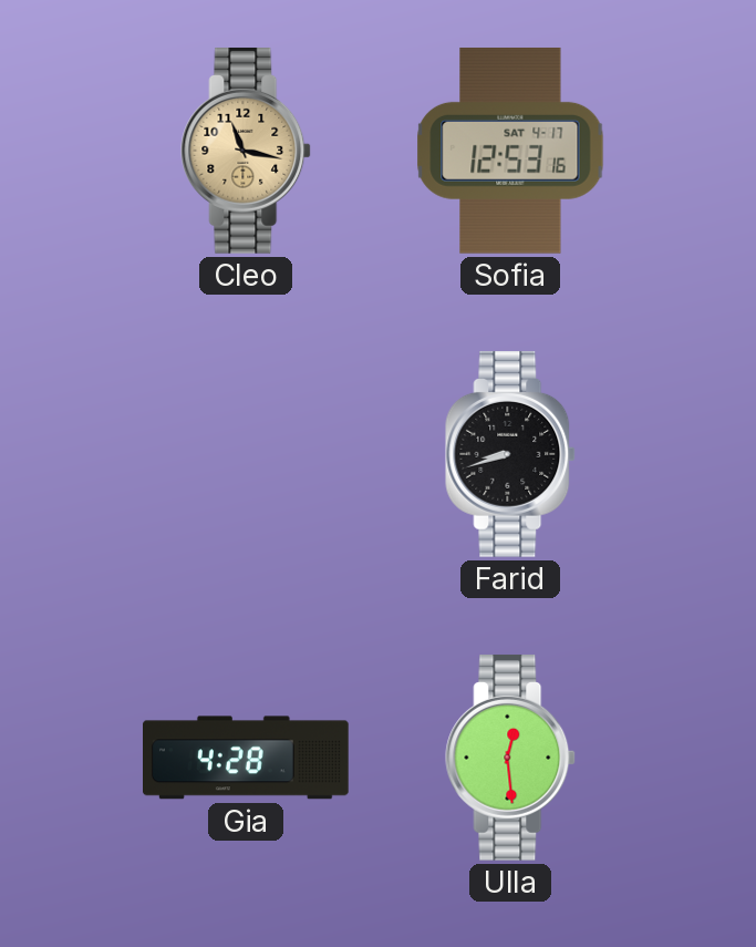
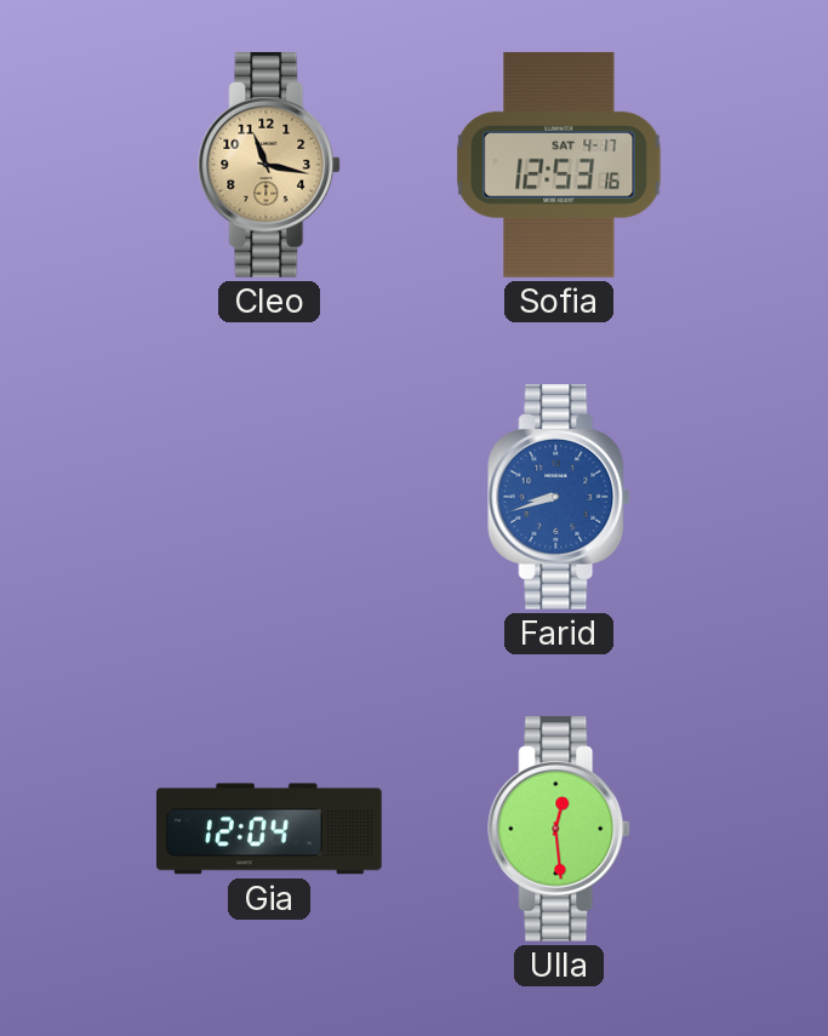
Farid dial: black -> blue
Gia: 4:28 -> 12:04
